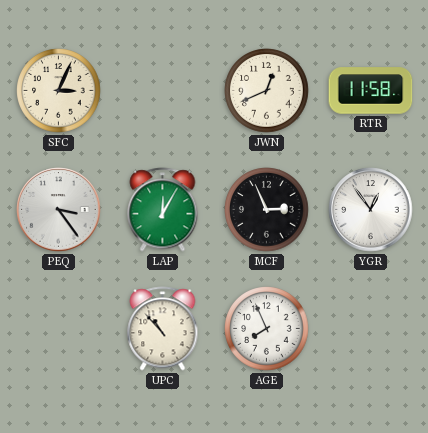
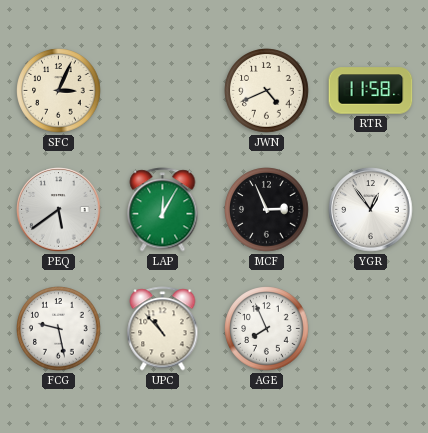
JWN: 12:41 -> 4:41
PEQ: 3:24 -> 5:39
FCG: none -> 9:28
